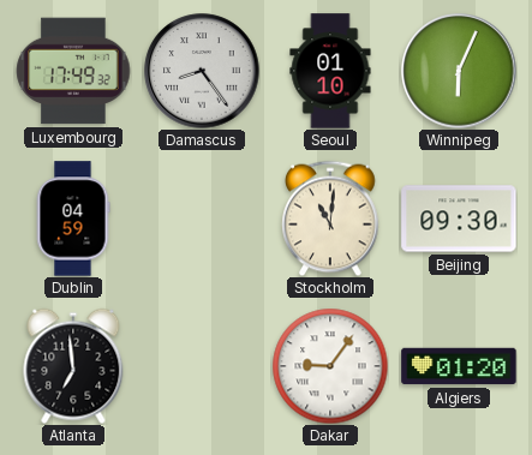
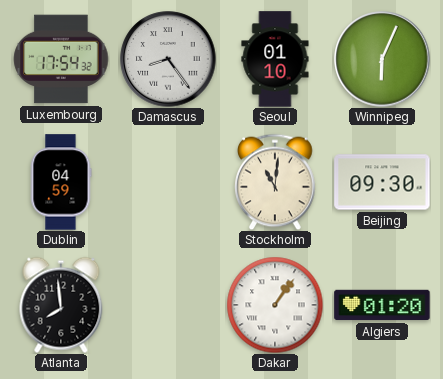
Luxembourg: 17:49 -> 17:54
Atlanta: 6:59 -> 7:59
Dakar: 9:06 -> 1:06
